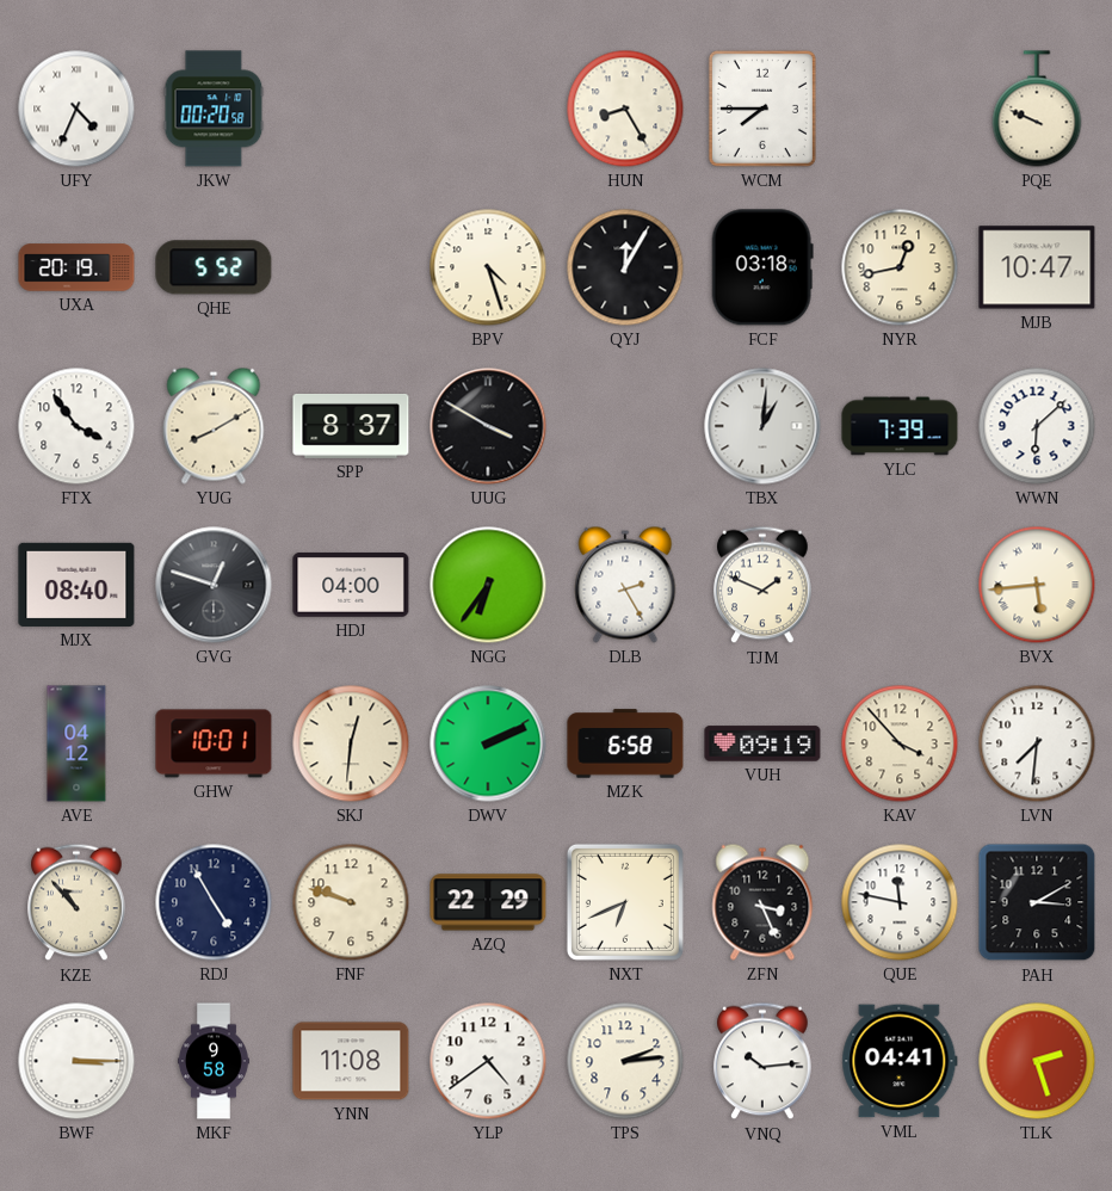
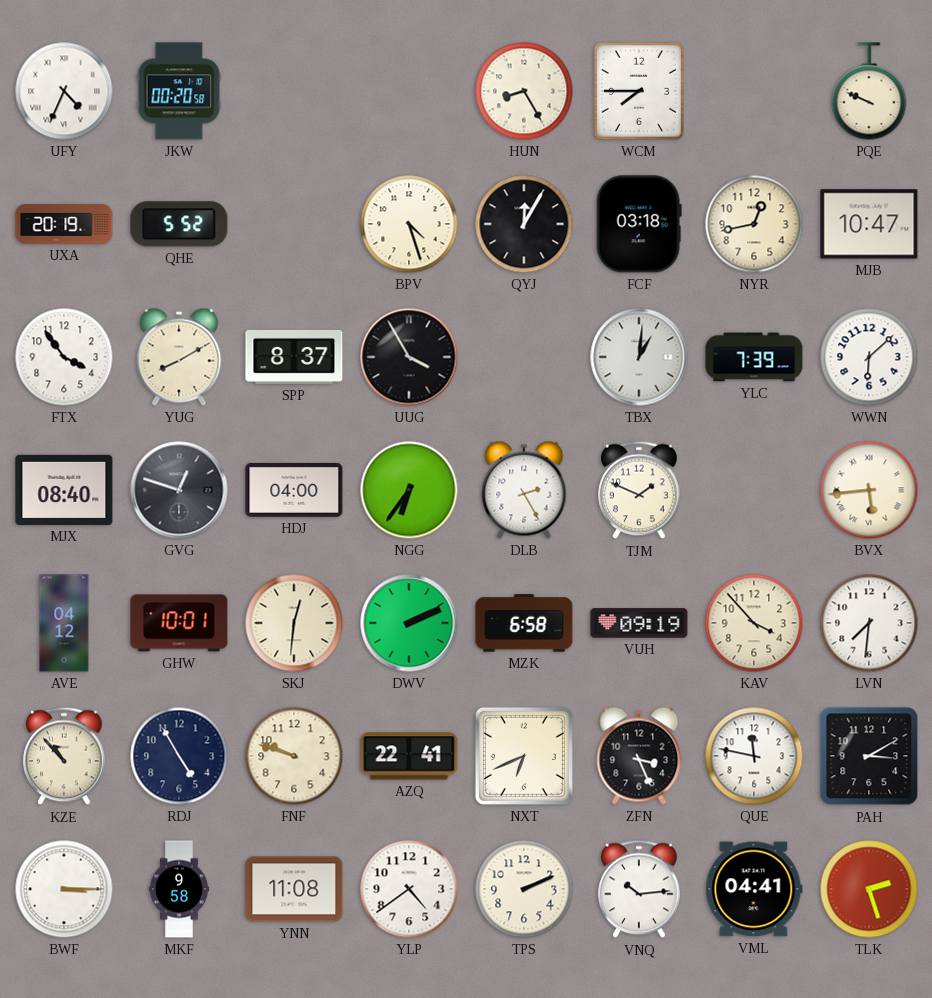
UUG: 3:50 -> 3:55
AZQ: 22:29 -> 22:41
TPS: 2:14 -> 2:11
